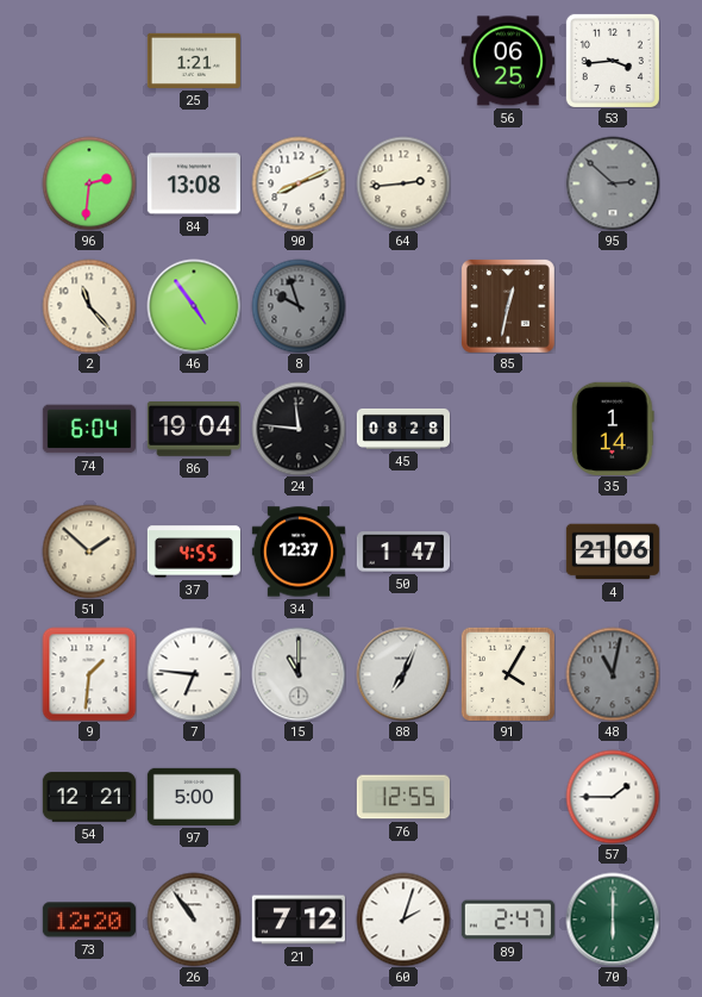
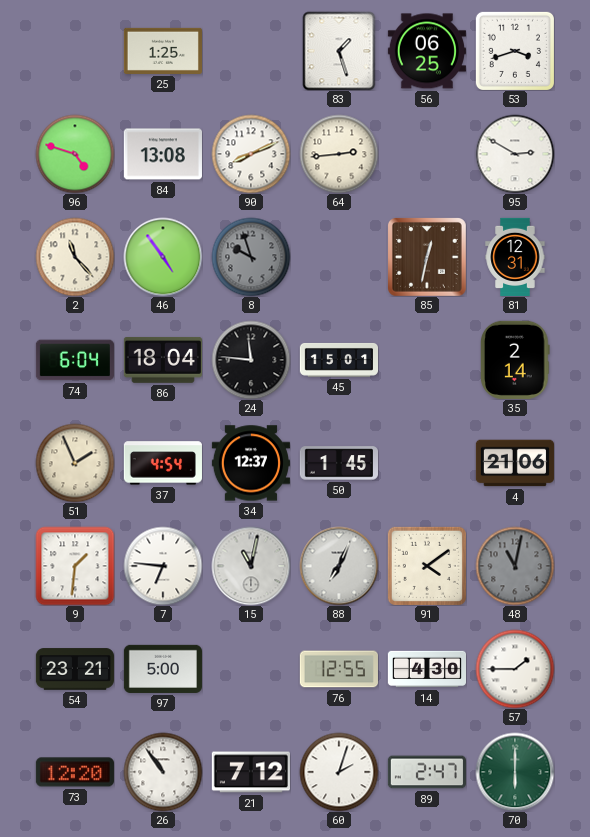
25: 1:21 -> 1:25
83: none -> 1:27
53: 3:44 -> 3:42
96: 2:31 -> 4:48
95: 2:52 -> 2:50
95 dial: grey -> white
81: none -> 12:31
86: 19:04 -> 18:04
45: 08:28 -> 15:01
35: 1:14 -> 2:14
51: 1:52 -> 1:56
37: 4:55 -> 4:54
50: 1:47 -> 1:45
15: 11:00 -> 11:02
91: 4:05 -> 4:09
54: 12:21 -> 23:21
14: none -> 4:30
